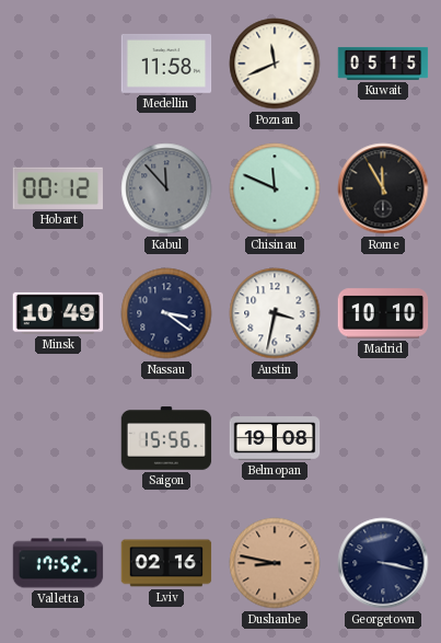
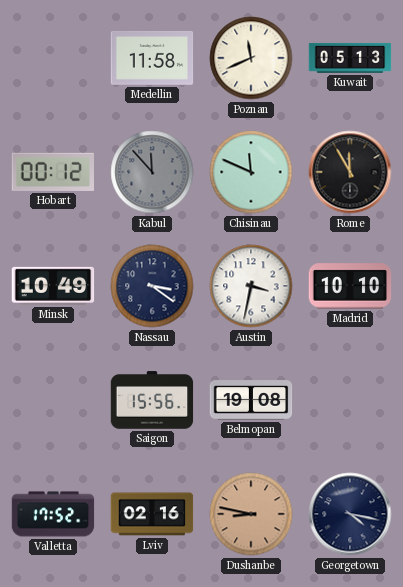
Kuwait: 05:15 -> 05:13
Georgetown: 3:17 -> 4:17
